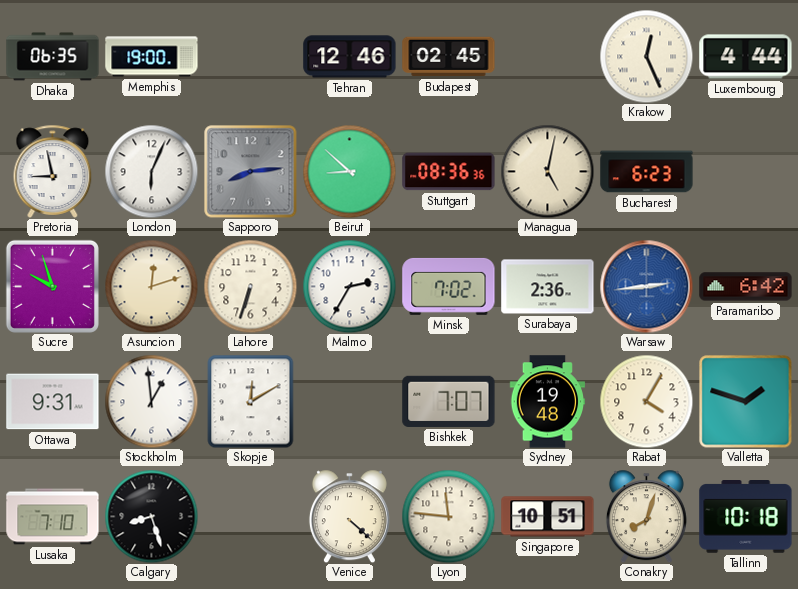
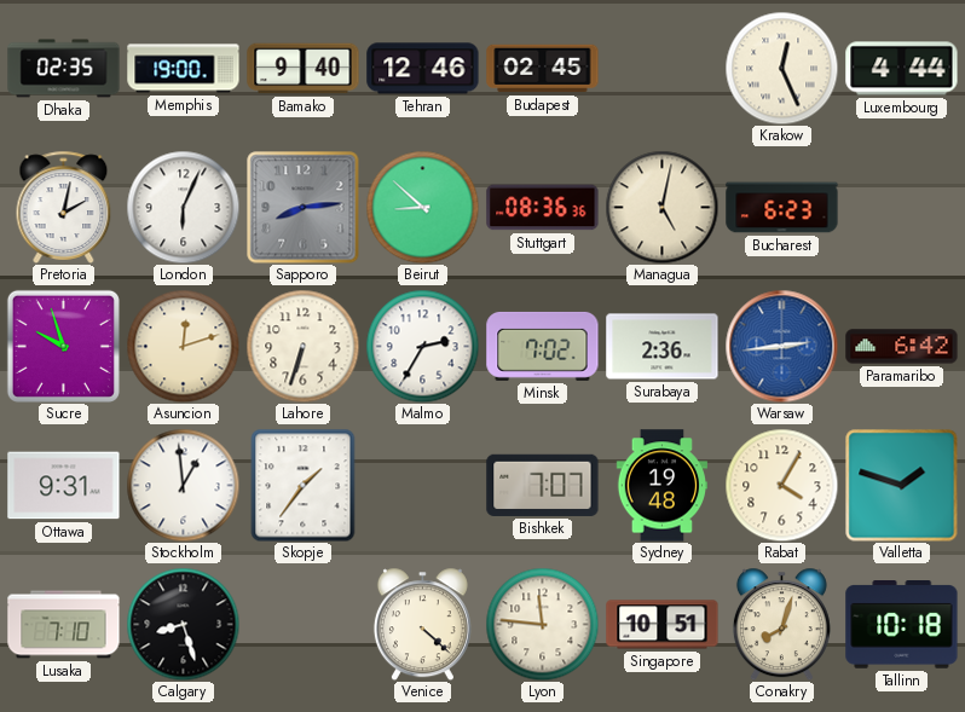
Dhaka: 06:35 -> 02:35
Bamako: none -> 9:40
Pretoria: 8:58 -> 2:02
Skopje: 12:10 -> 1:36
